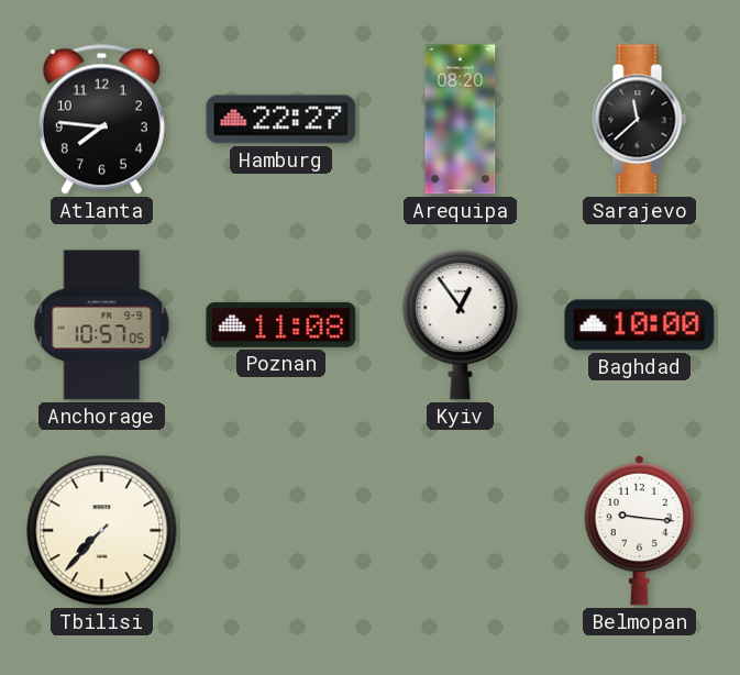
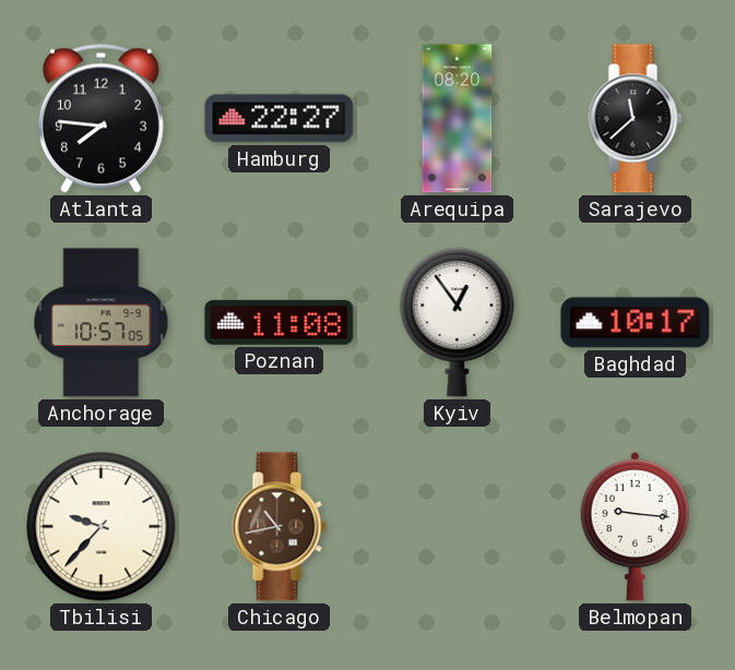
Baghdad: 10:00 -> 10:17
Tbilisi: 7:37 -> 9:37
Chicago: none -> 10:43
